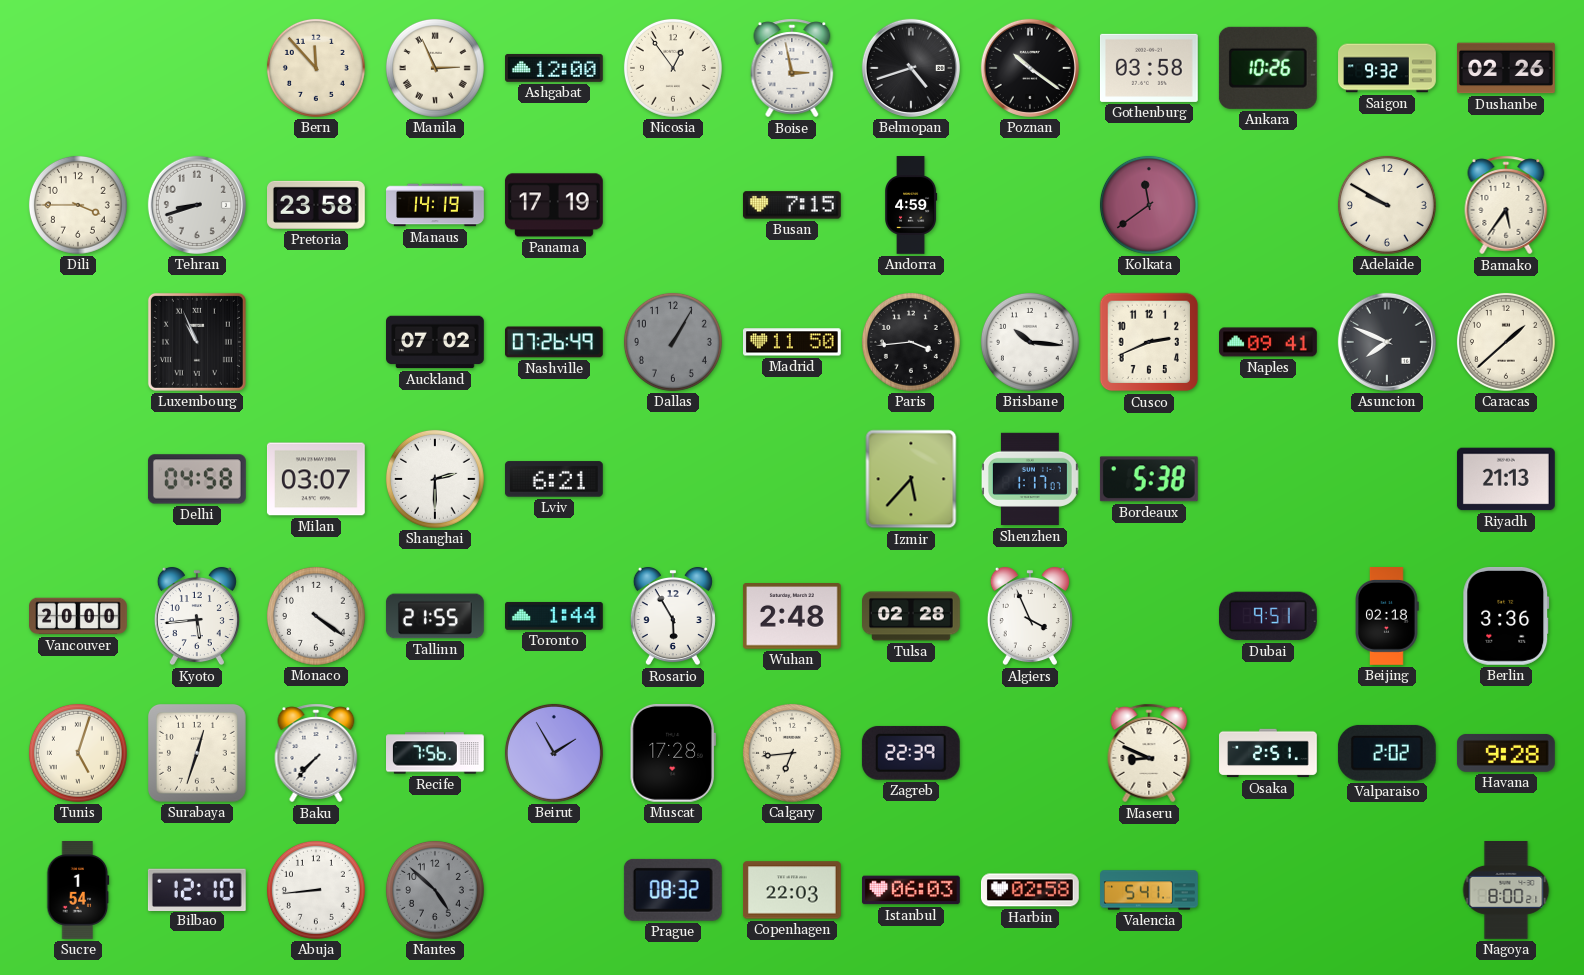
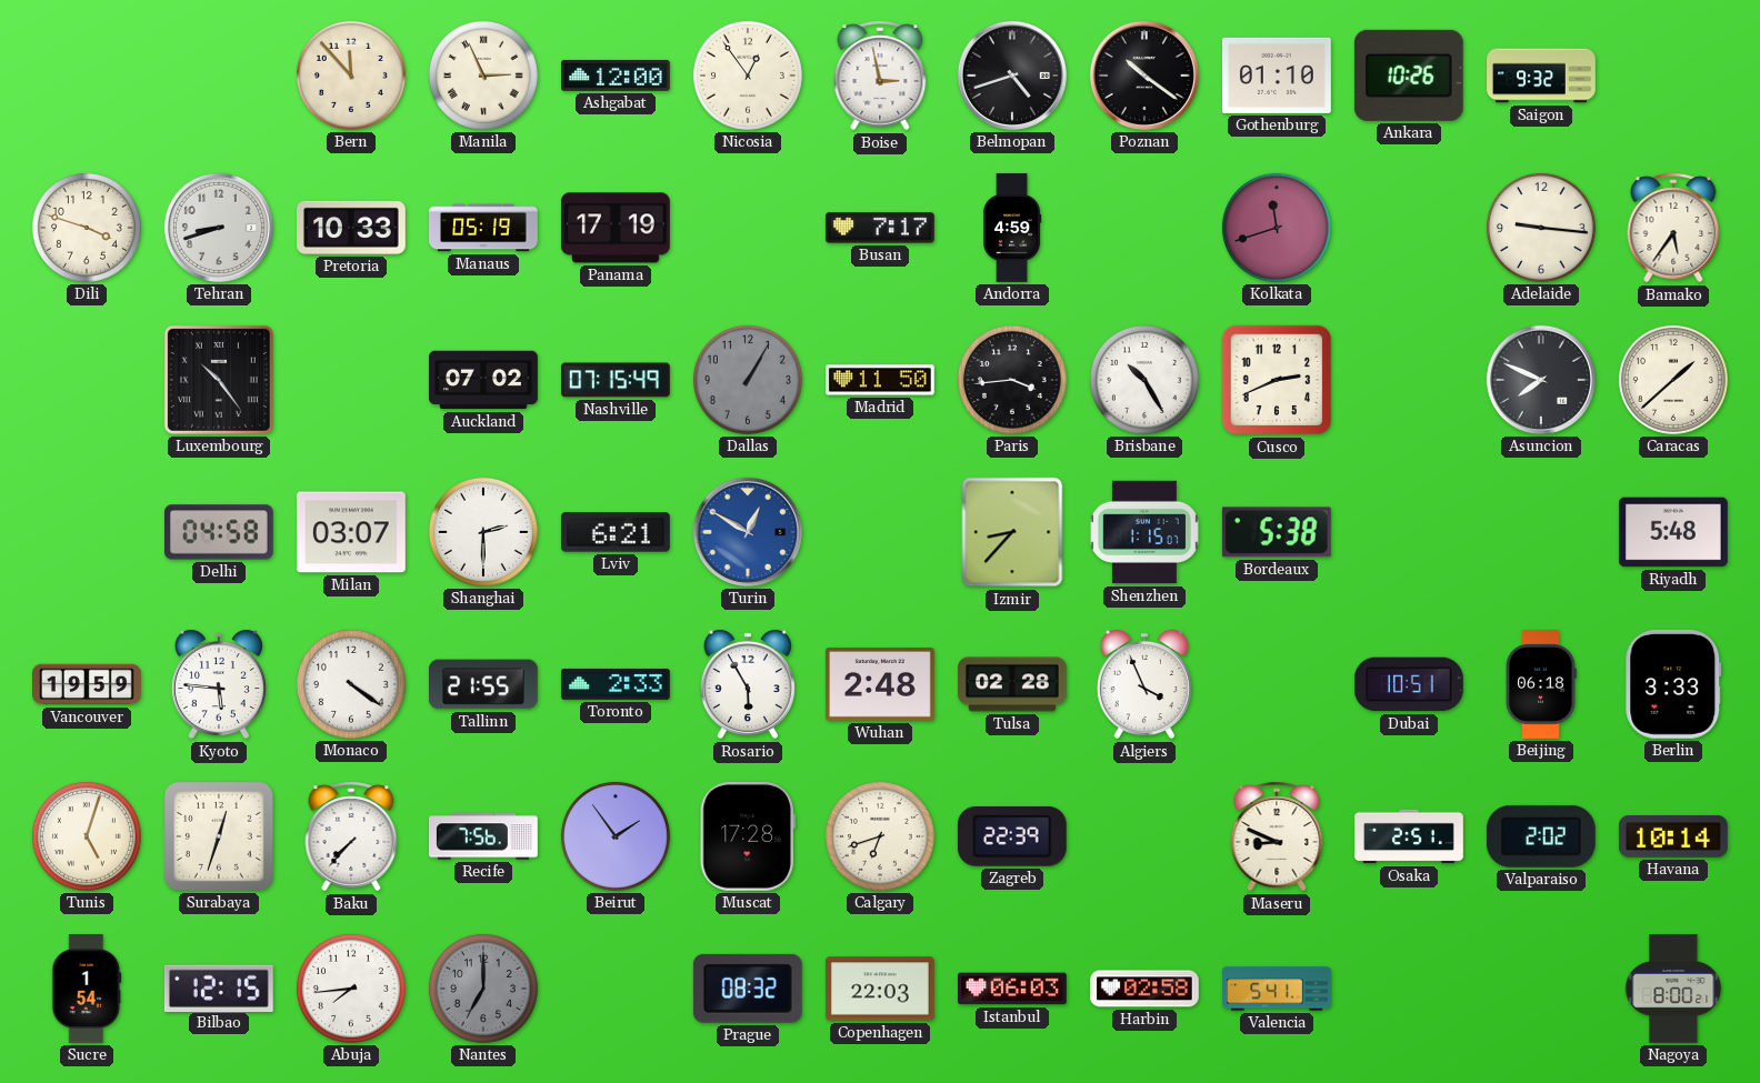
Gothenburg: 03:58 -> 01:10
Dushanbe: 02:26 -> none
Dili: 3:45 -> 3:48
Pretoria: 23:58 -> 10:33
Manaus: 14:19 -> 05:19
Busan: 7:15 -> 7:17
Kolkata: 11:39 -> 11:42
Adelaide: 9:50 -> 9:16
Luxembourg: 10:56 -> 10:24
Nashville: 07:26 -> 07:15
Brisbane: 10:16 -> 10:25
Naples: 09:41 -> none
Turin: none -> 12:50
Izmir: 5:37 -> 8:37
Shenzhen: 1:17 -> 1:15
Riyadh: 21:13 -> 5:48
Vancouver: 20:00 -> 19:59
Kyoto: 5:44 -> 5:46
Toronto: 1:44 -> 2:33
Dubai: 9:51 -> 10:51
Beijing: 02:18 -> 06:18
Berlin: 3:36 -> 3:33
Beirut: 1:55 -> 1:54
Calgary: 6:44 -> 6:42
Havana: 9:28 -> 10:14
Bilbao: 12:10 -> 12:15
Abuja: 8:44 -> 7:44
Nantes: 4:52 -> 7:00
